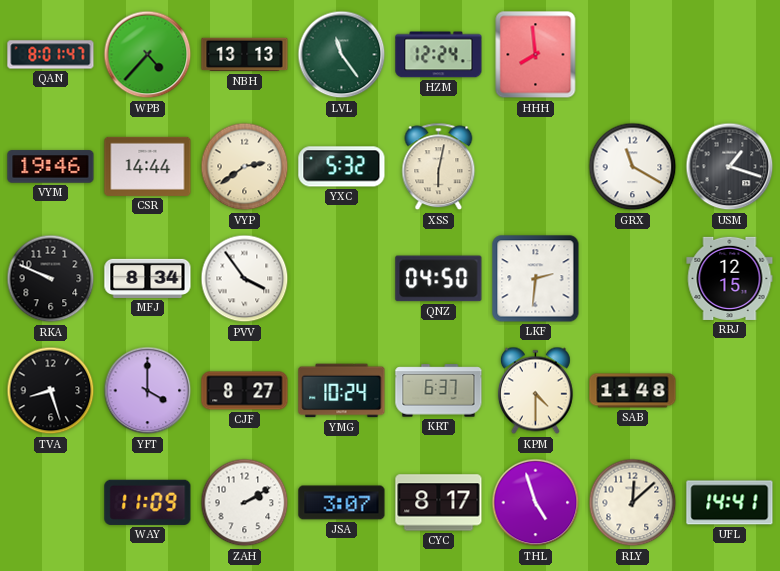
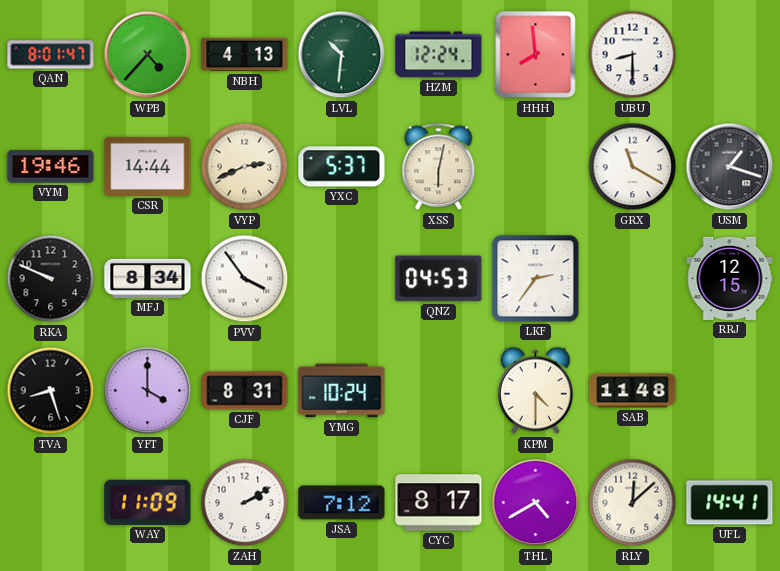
NBH: 13:13 -> 4:13
LVL: 11:24 -> 10:31
UBU: none -> 8:30
VYP: 2:39 -> 2:41
YXC: 5:32 -> 5:37
QNZ: 04:50 -> 04:53
LKF: 2:31 -> 2:36
CJF: 8:27 -> 8:31
KRT: 6:37 -> none
JSA: 3:07 -> 7:12
THL: 4:57 -> 4:40
